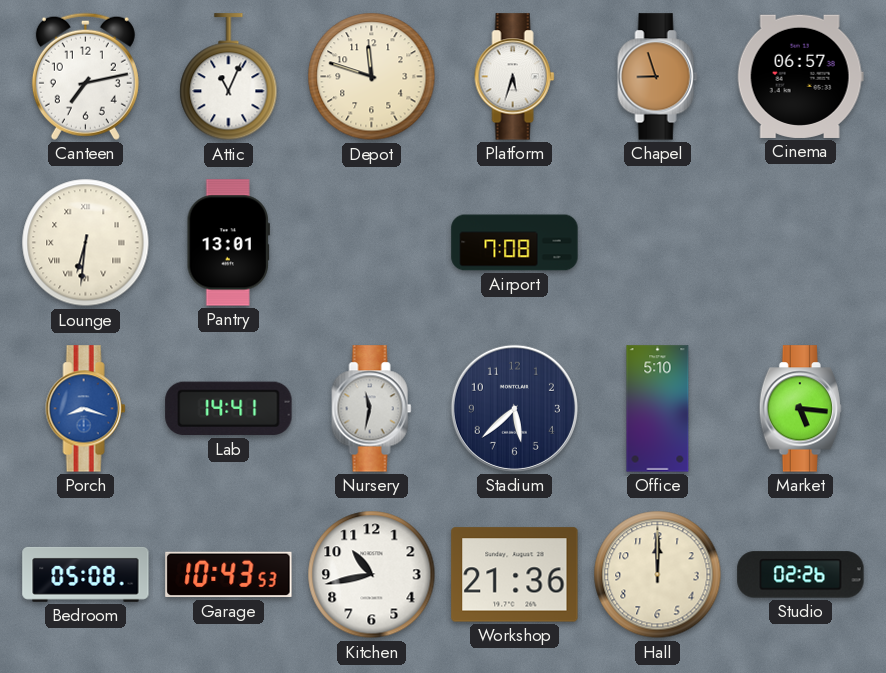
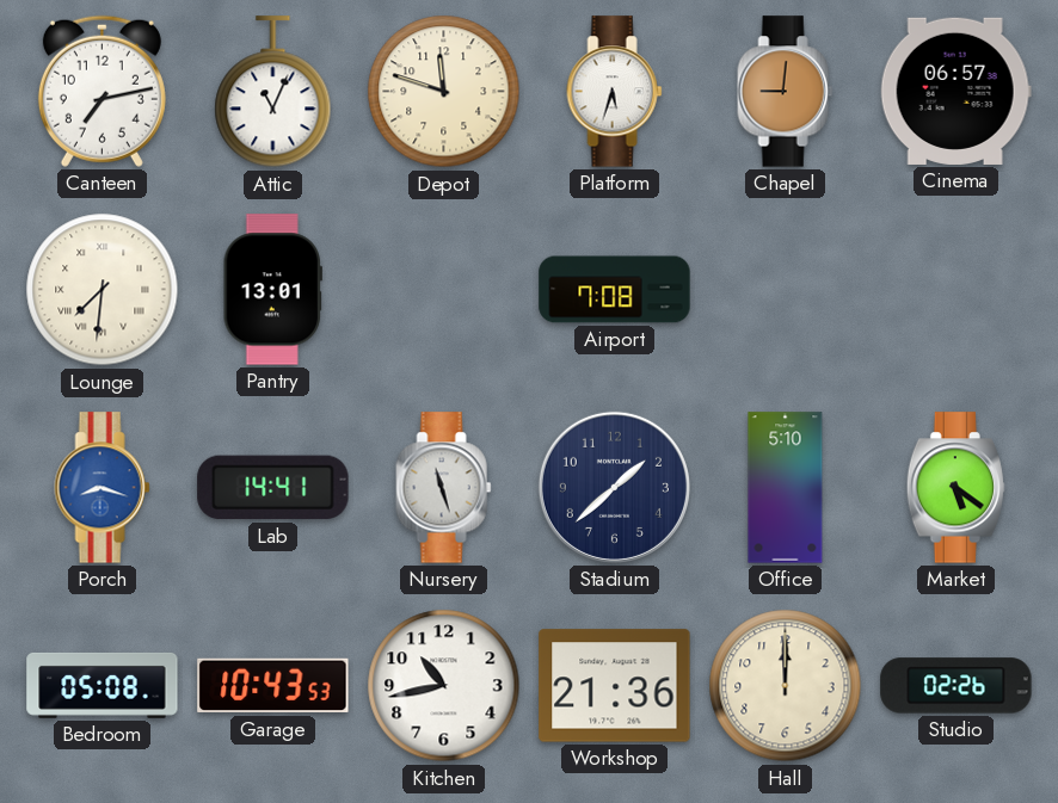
Chapel: 8:57 -> 9:01
Lounge: 6:31 -> 7:31
Nursery: 11:32 -> 11:27
Stadium: 5:38 -> 1:38
Market: 5:16 -> 5:21
